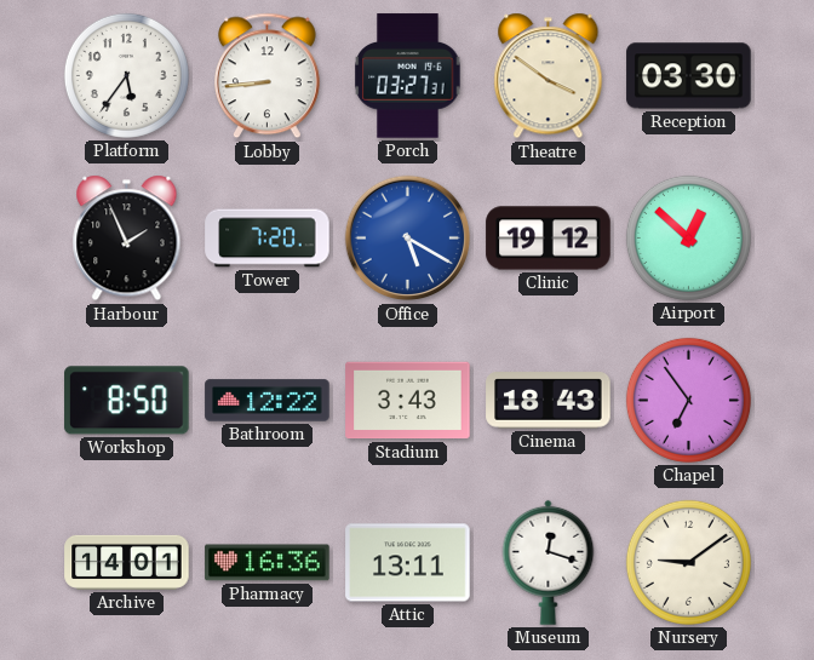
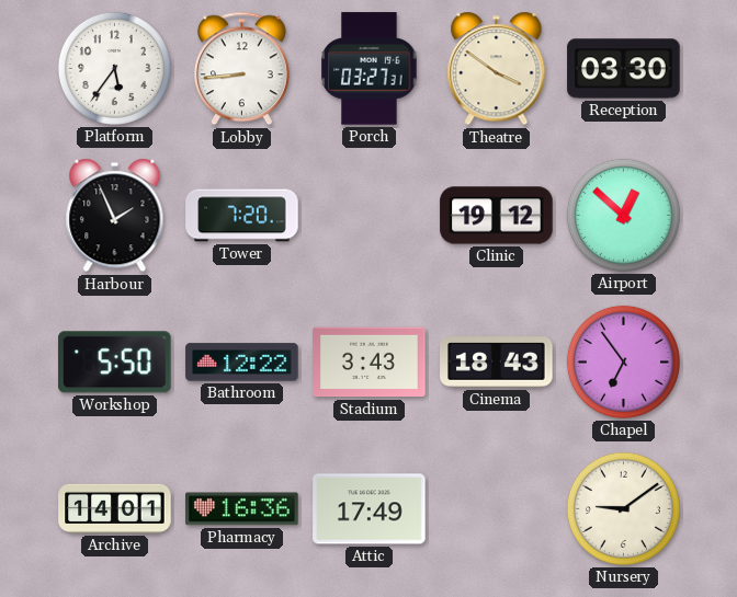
Office: 5:20 -> none
Workshop: 8:50 -> 5:50
Attic: 13:11 -> 17:49
Museum: 12:18 -> none
